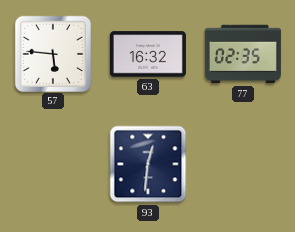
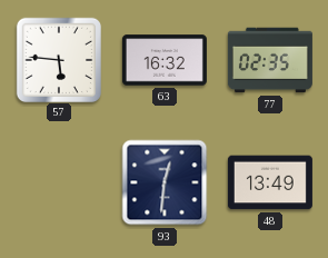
48: none -> 13:49
